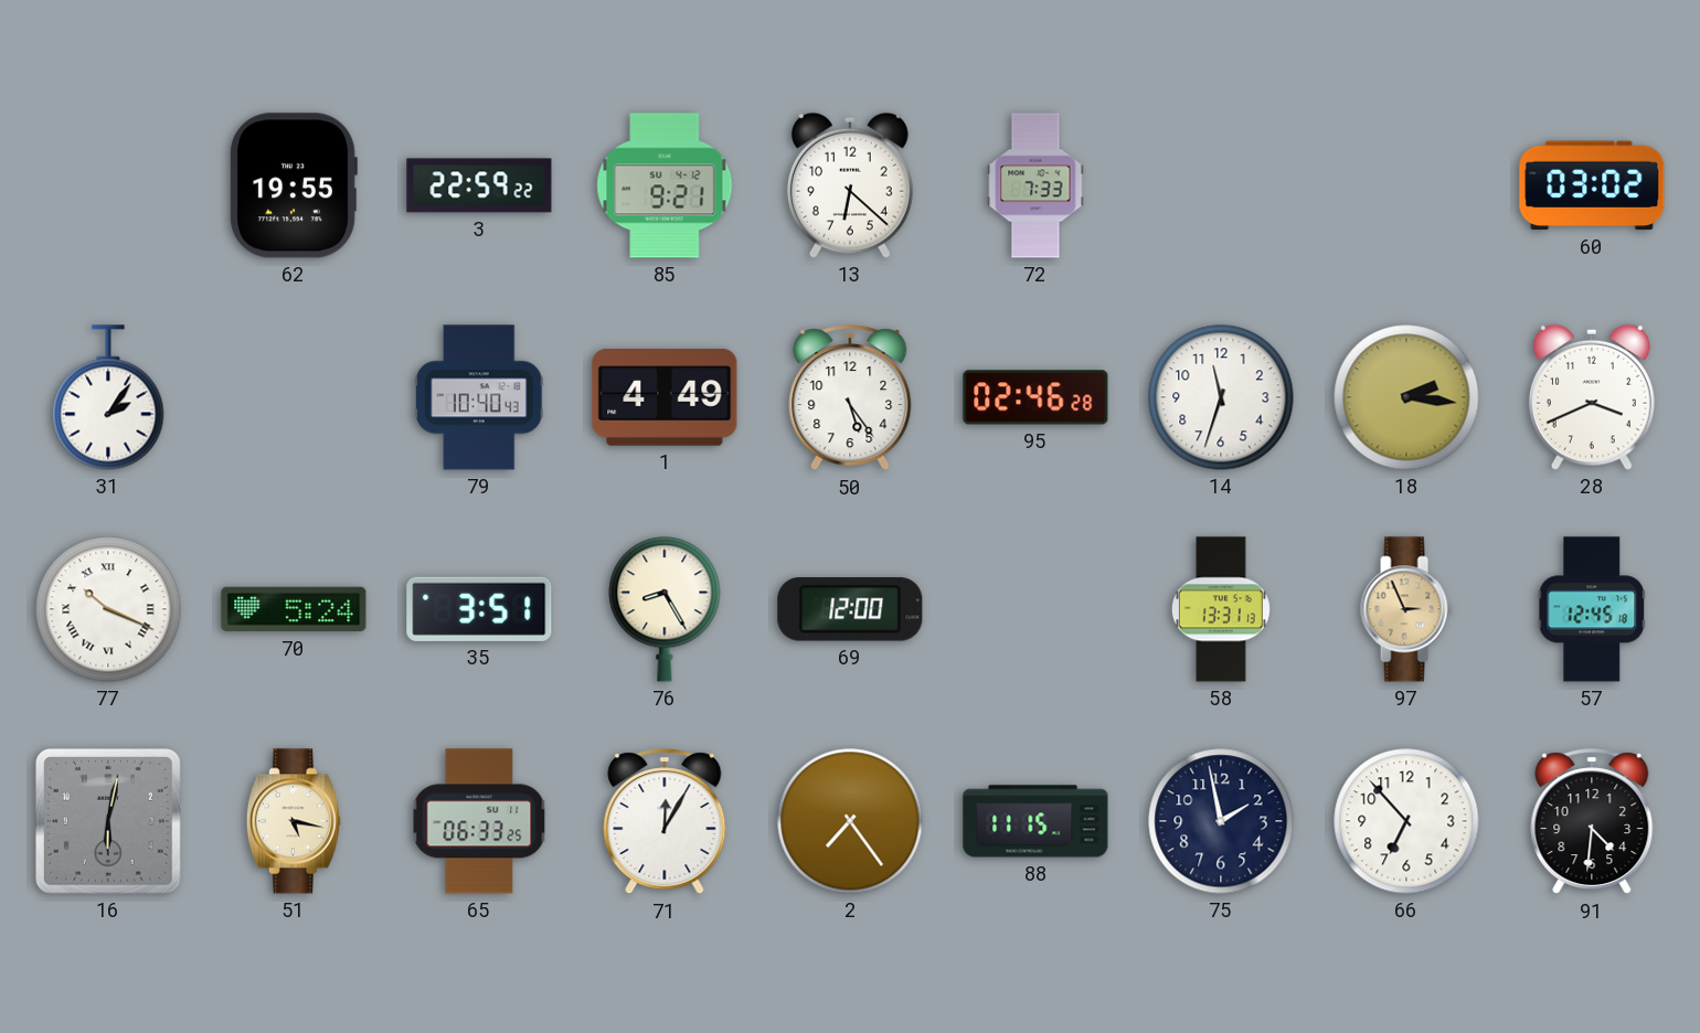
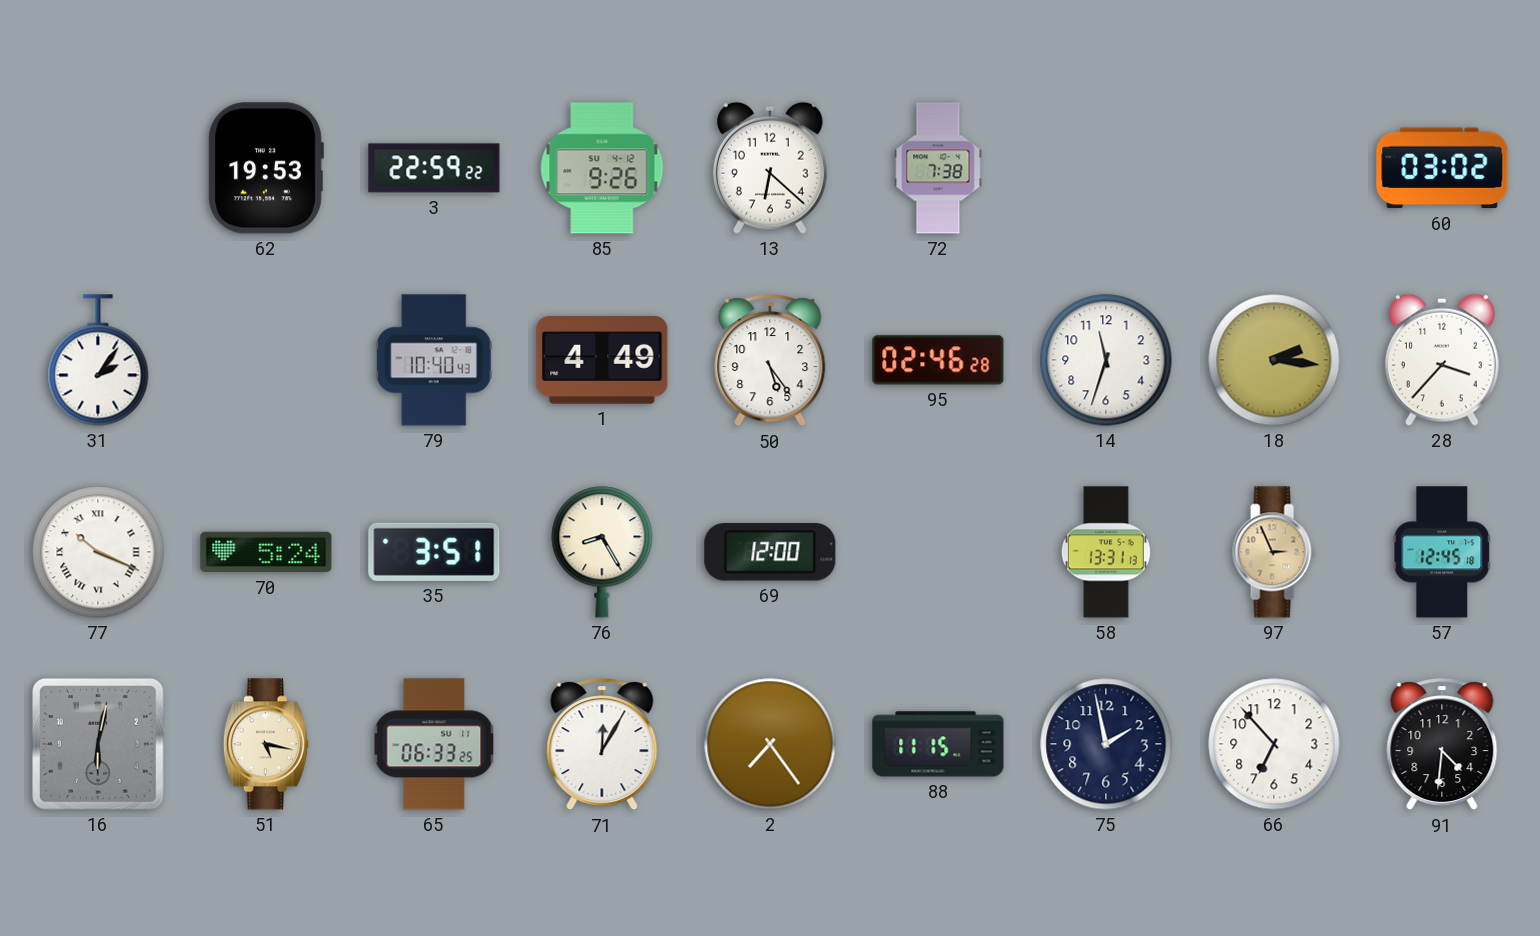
62: 19:55 -> 19:53
85: 9:21 -> 9:26
72: 7:33 -> 7:38
28: 3:41 -> 3:37
